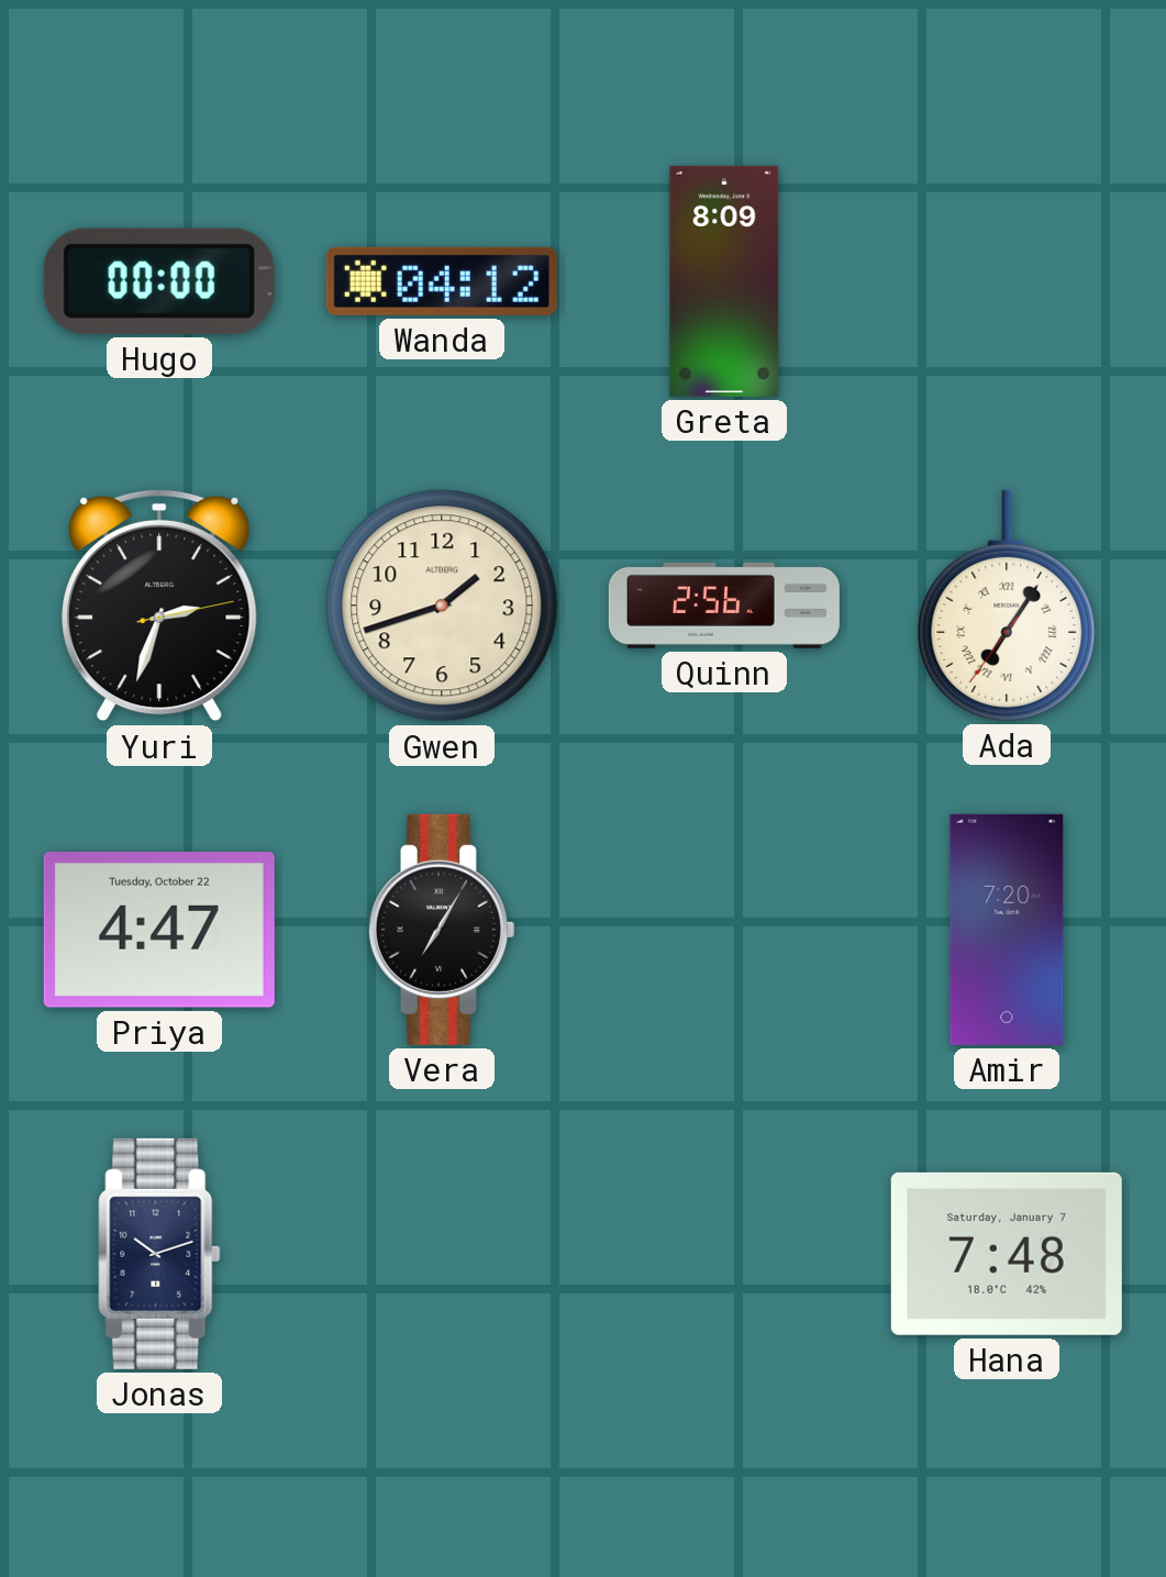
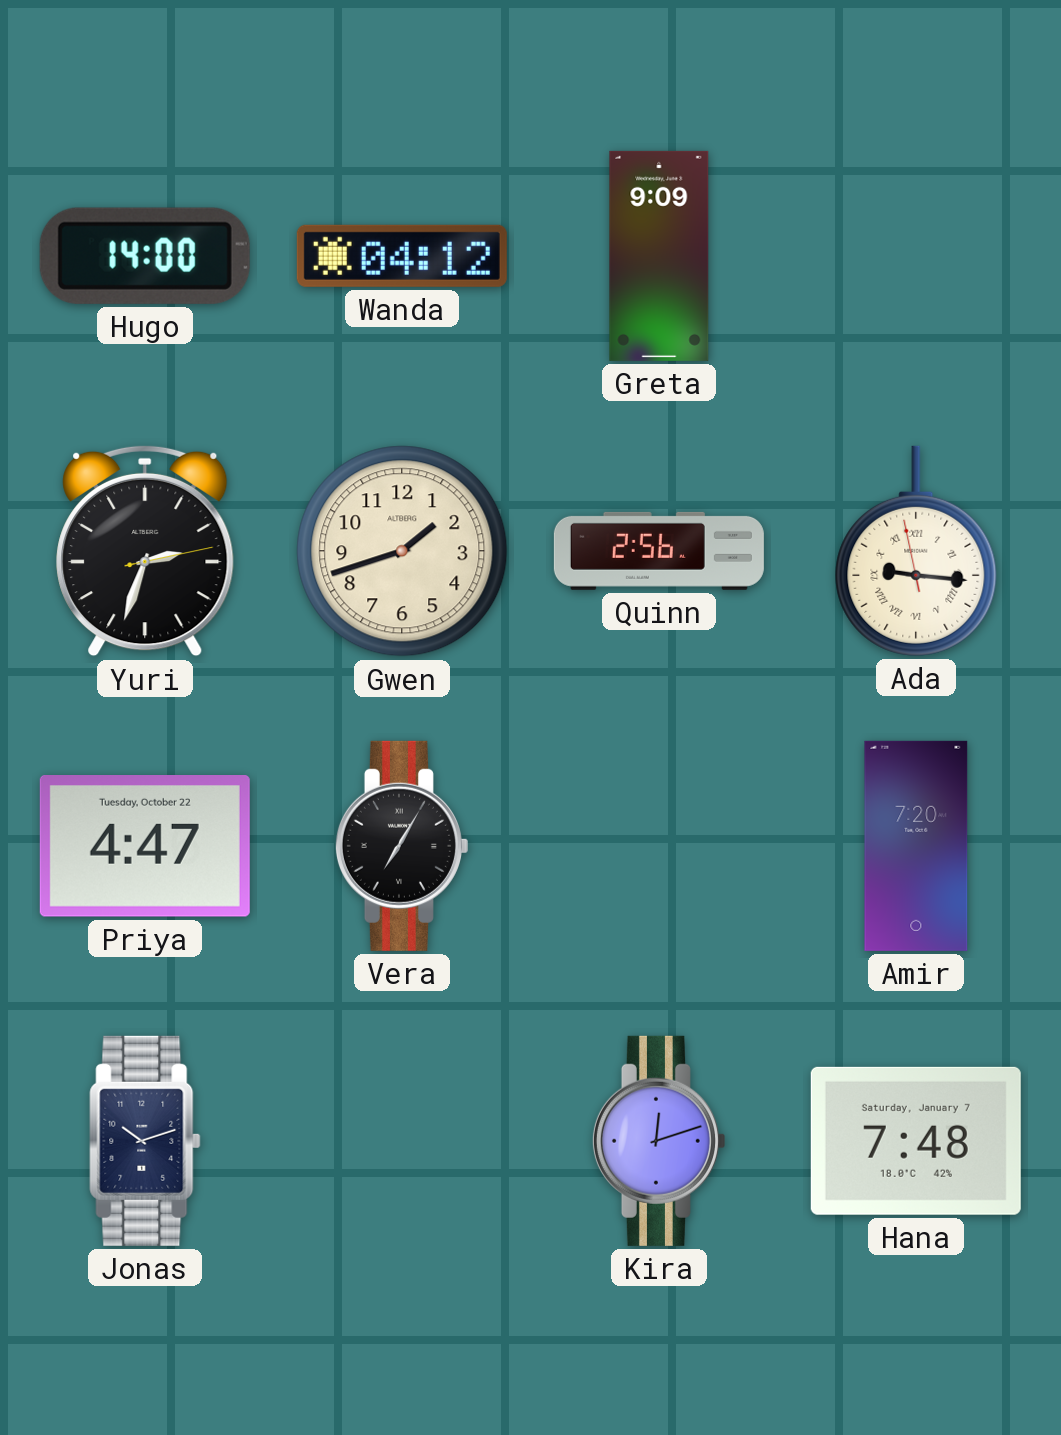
Hugo: 00:00 -> 14:00
Greta: 8:09 -> 9:09
Ada: 7:05 -> 9:15
Kira: none -> 12:12
